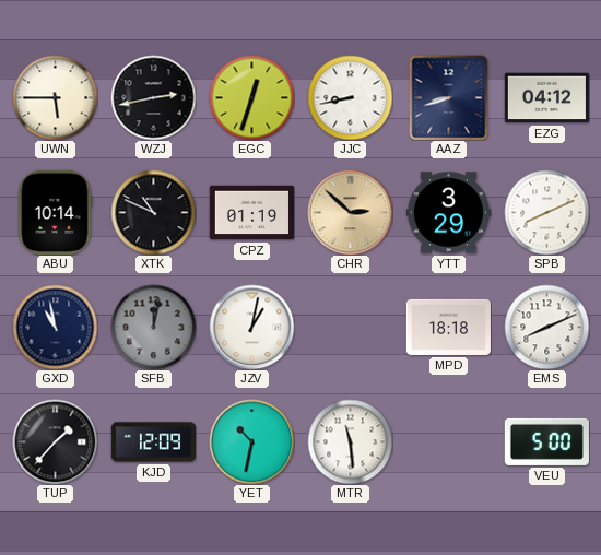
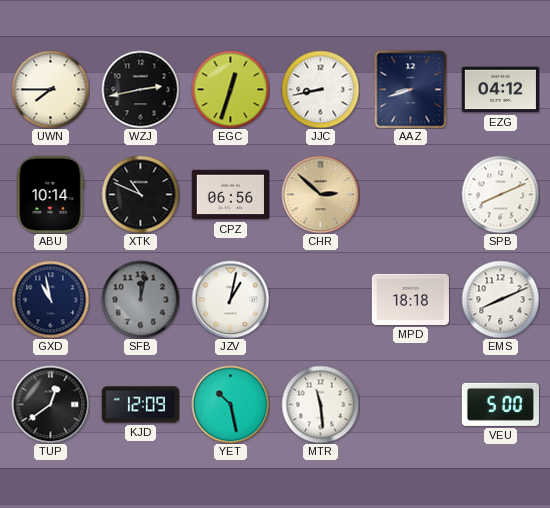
UWN: 5:45 -> 7:45
CPZ: 01:19 -> 06:56
YTT: 3:29 -> none
TUP: 1:37 -> 12:39
YET: 10:32 -> 10:28
